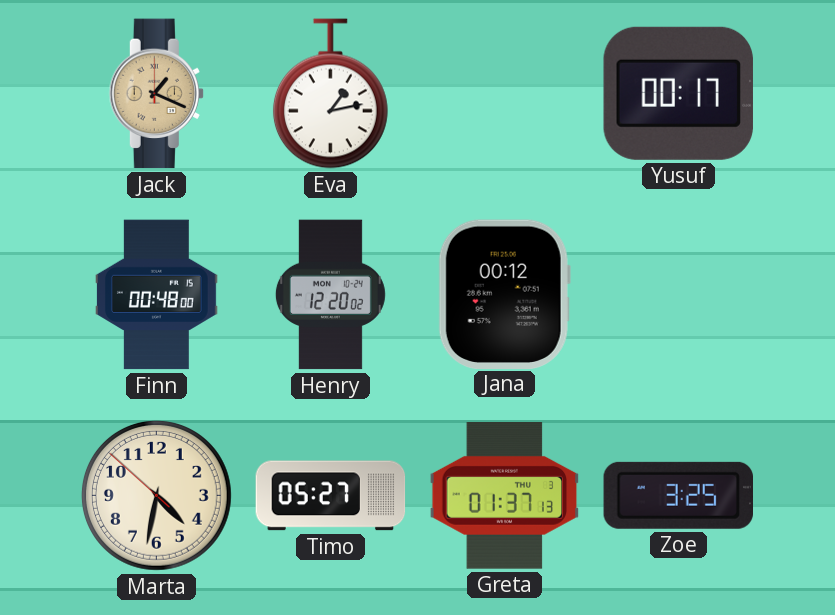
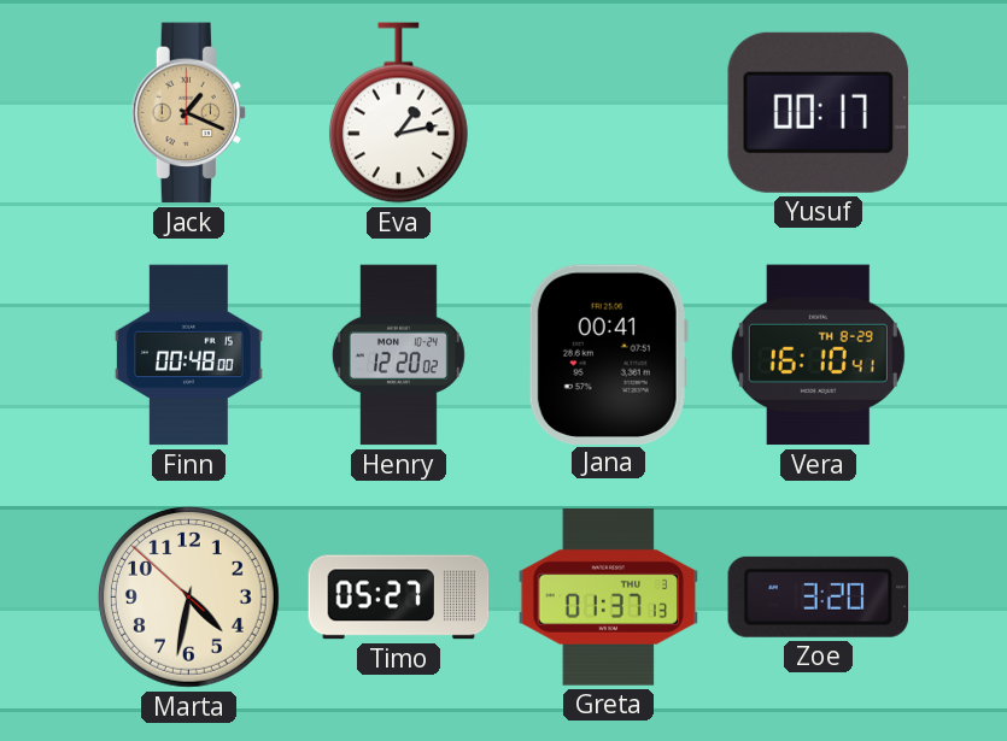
Jana: 00:12 -> 00:41
Vera: none -> 16:10
Zoe: 3:25 -> 3:20
